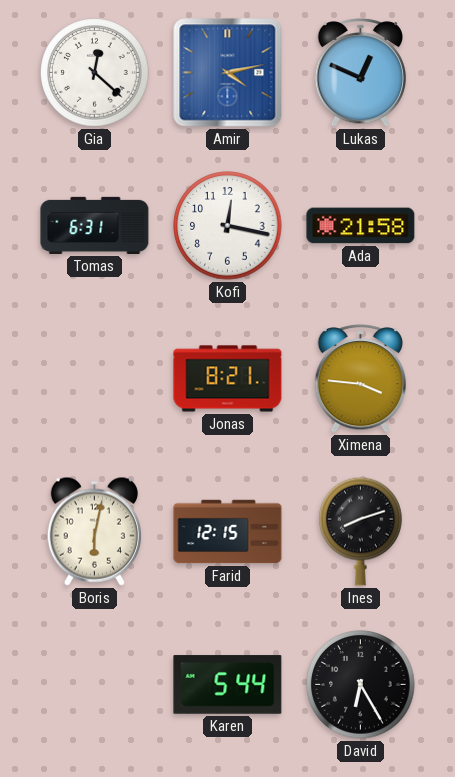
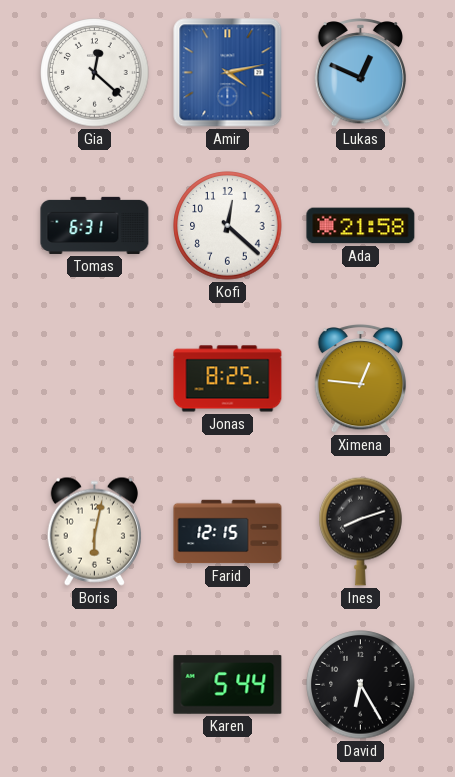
Kofi: 12:17 -> 12:22
Jonas: 8:21 -> 8:25
Ximena: 3:46 -> 12:46
